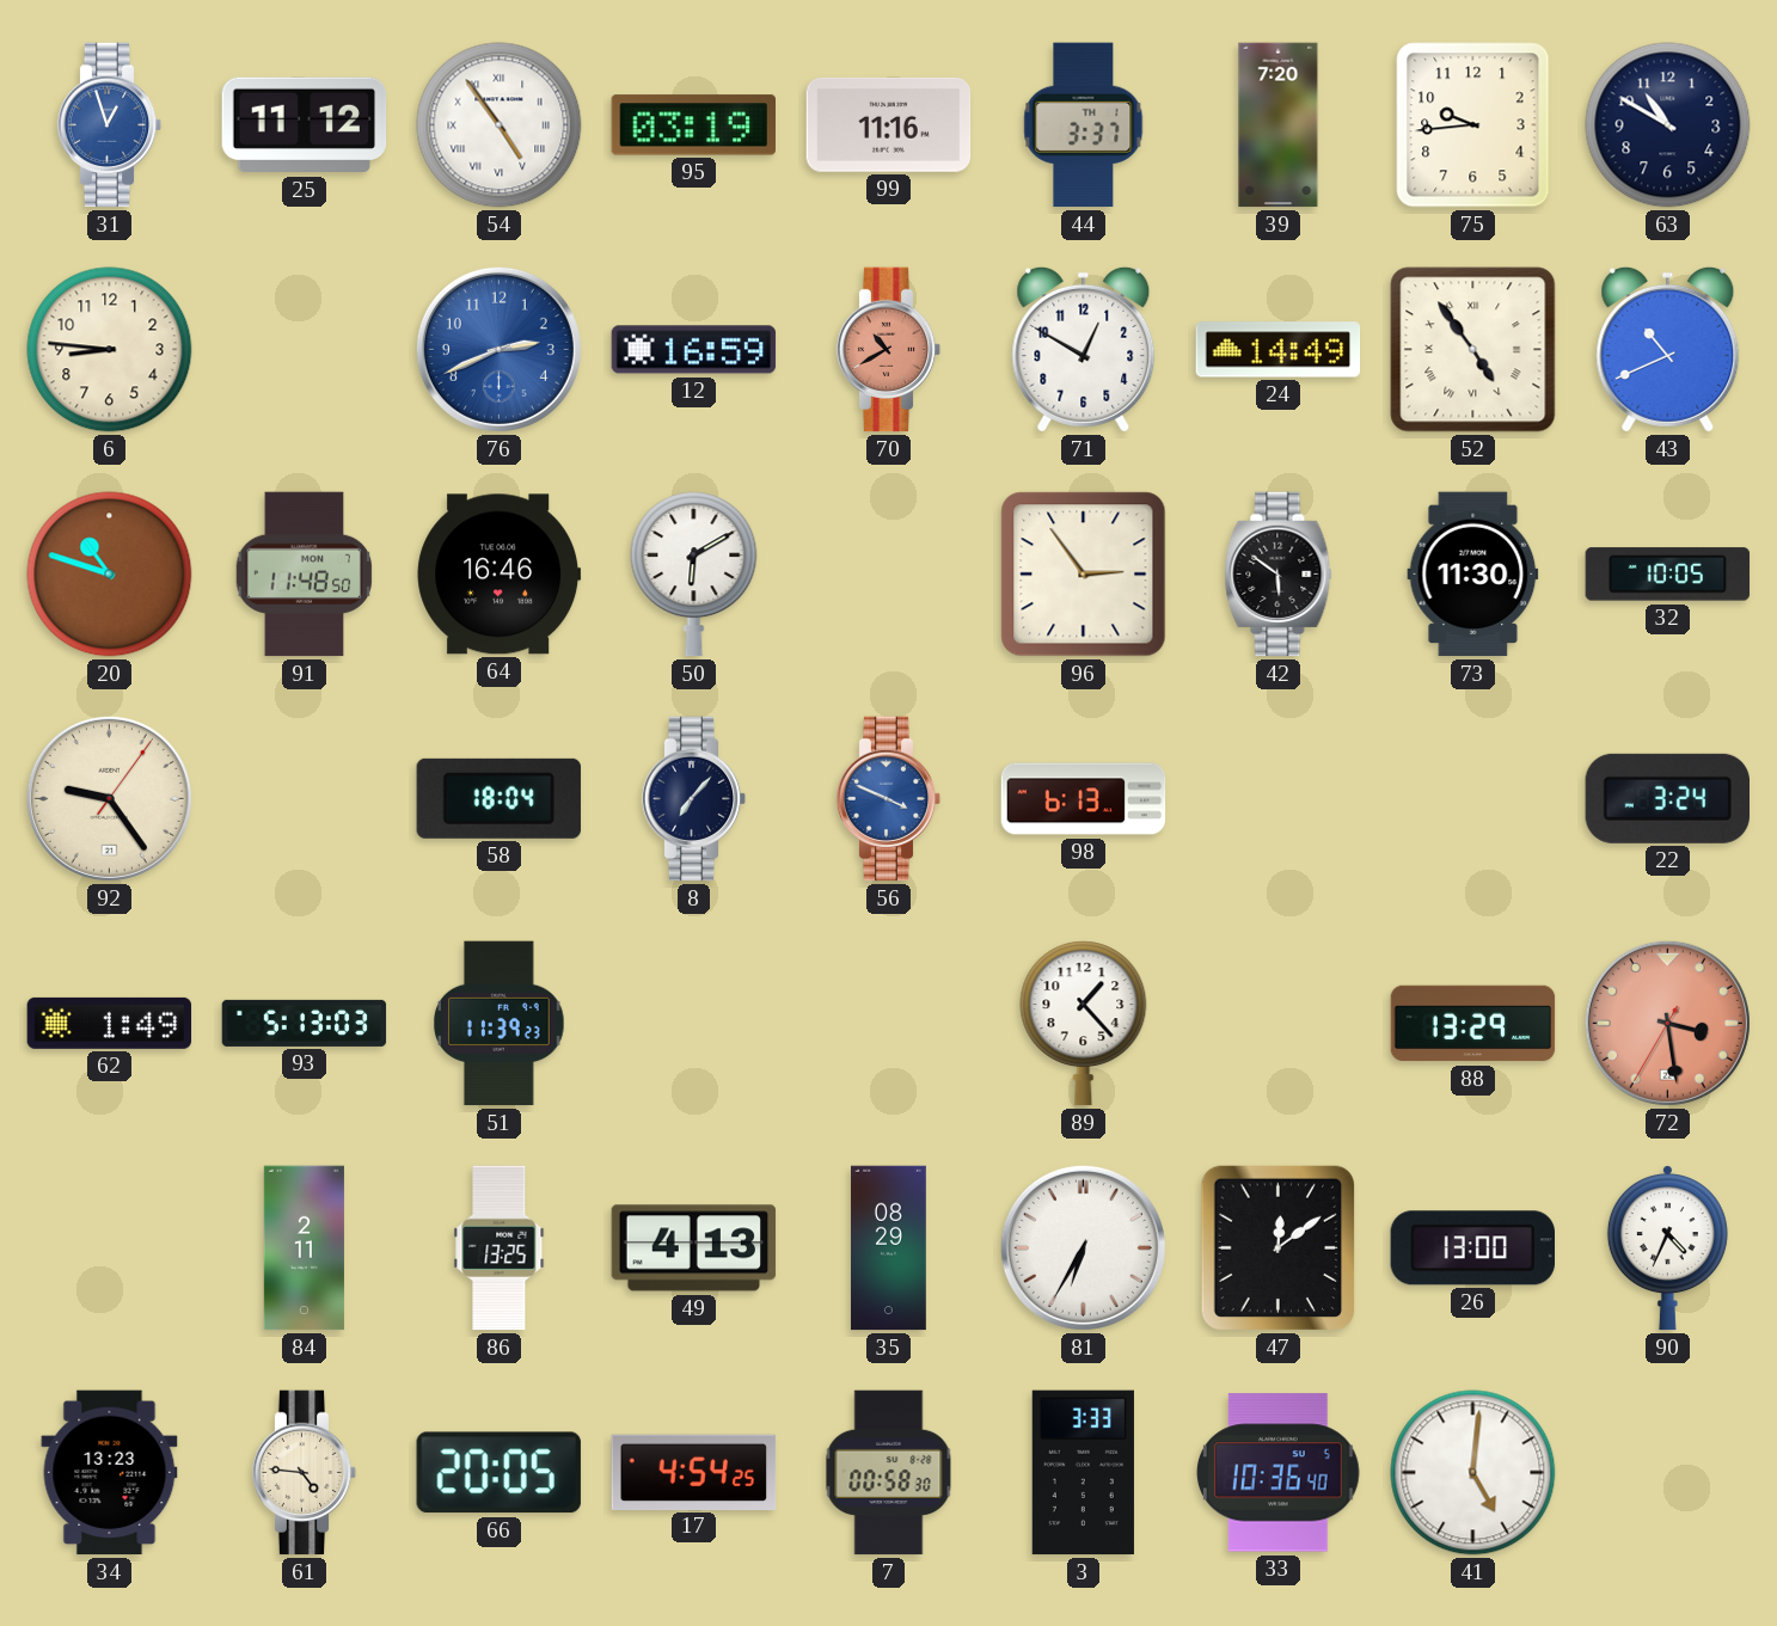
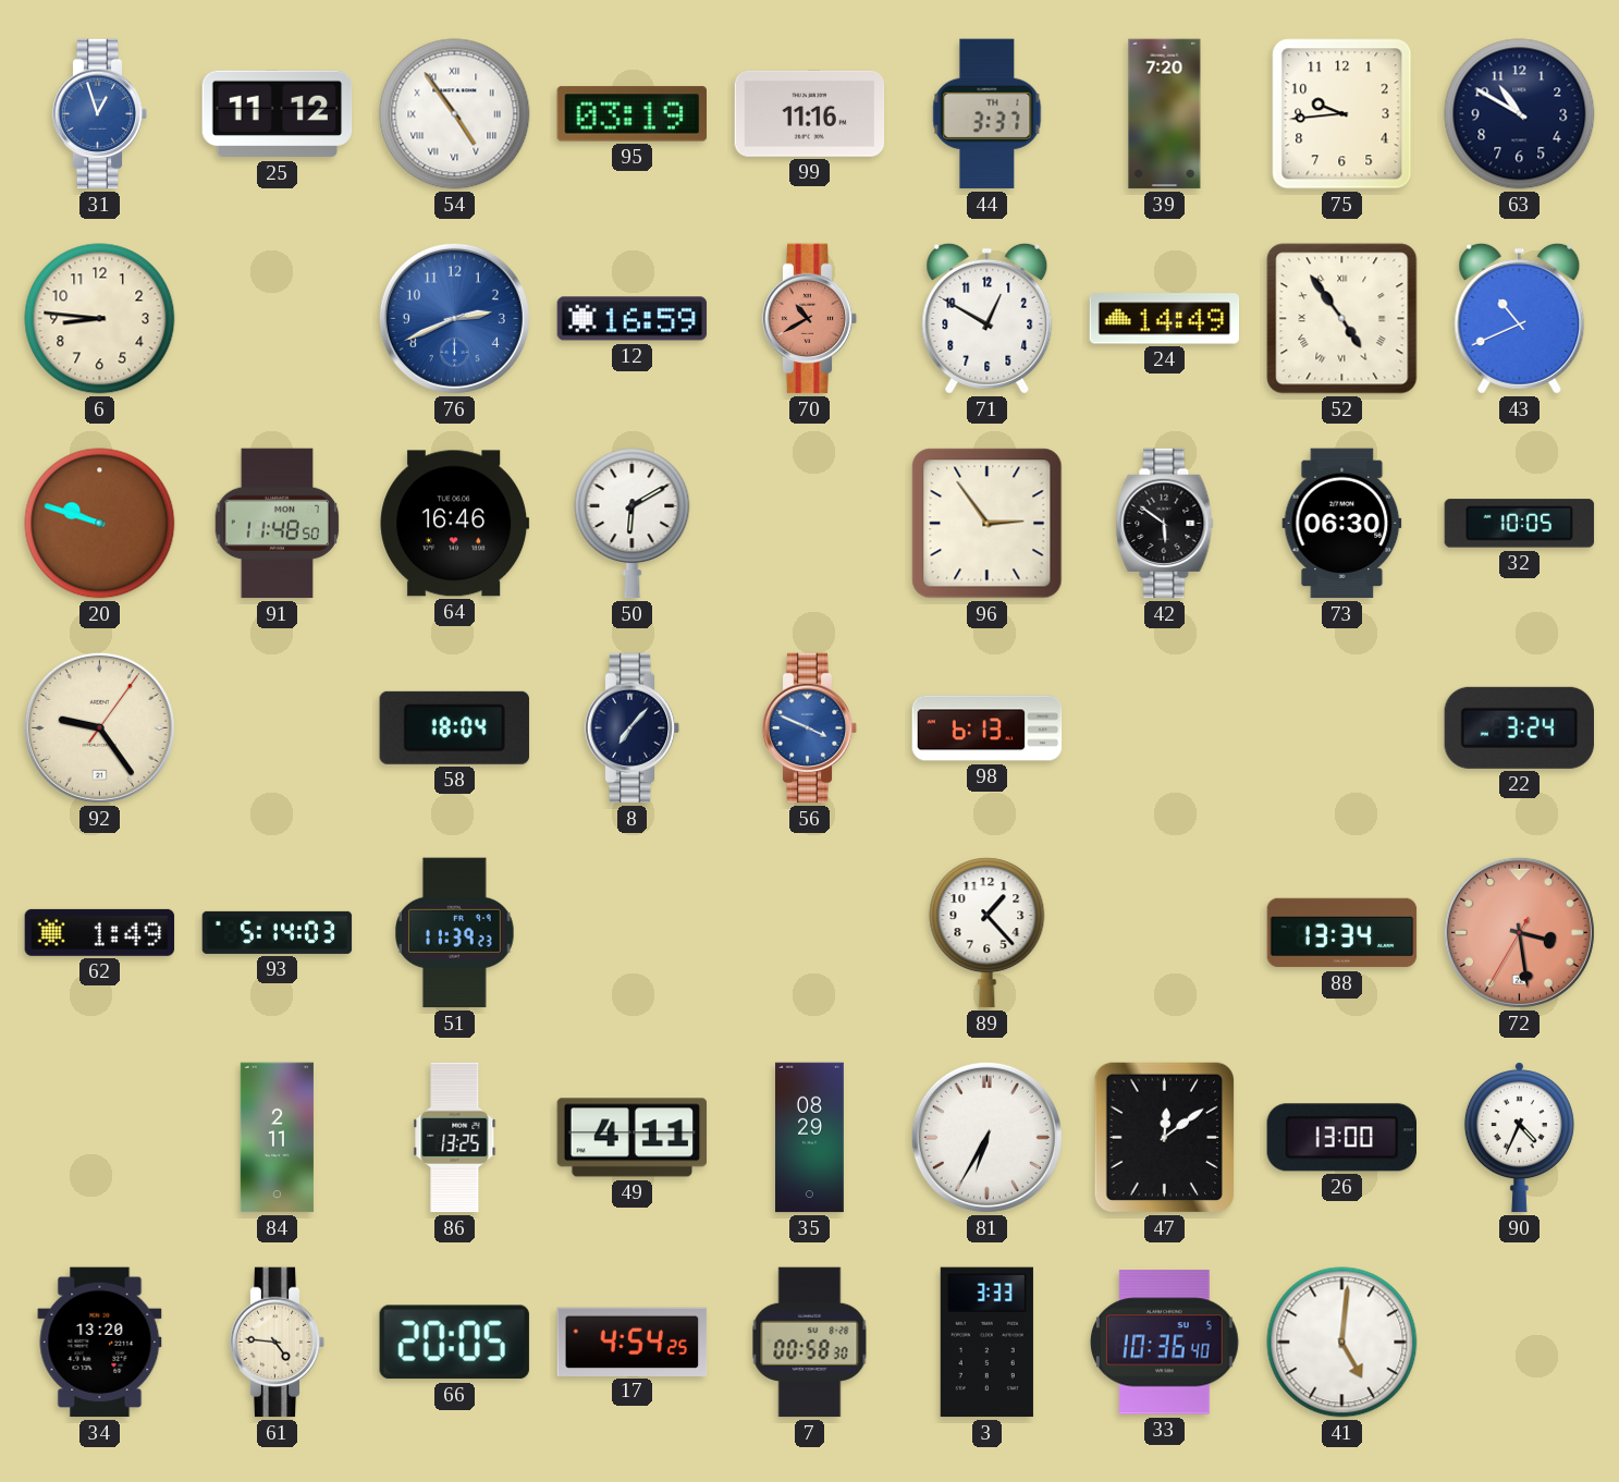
20: 10:48 -> 9:48
73: 11:30 -> 06:30
93: 5:13 -> 5:14
88: 13:29 -> 13:34
49: 4:13 -> 4:11
34: 13:23 -> 13:20
